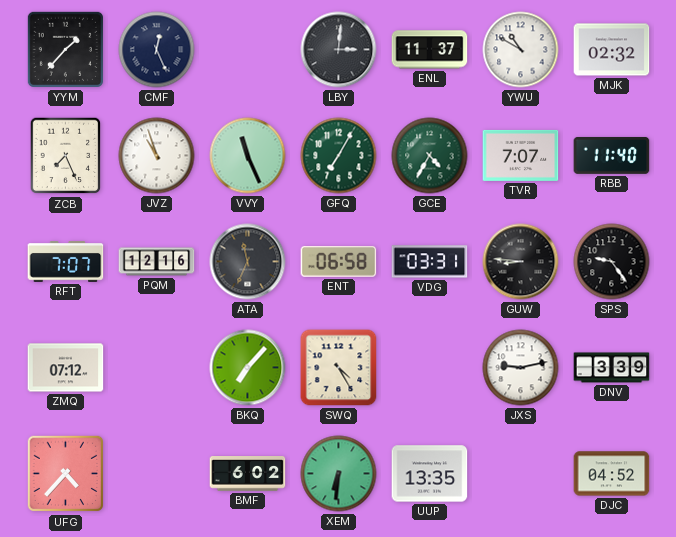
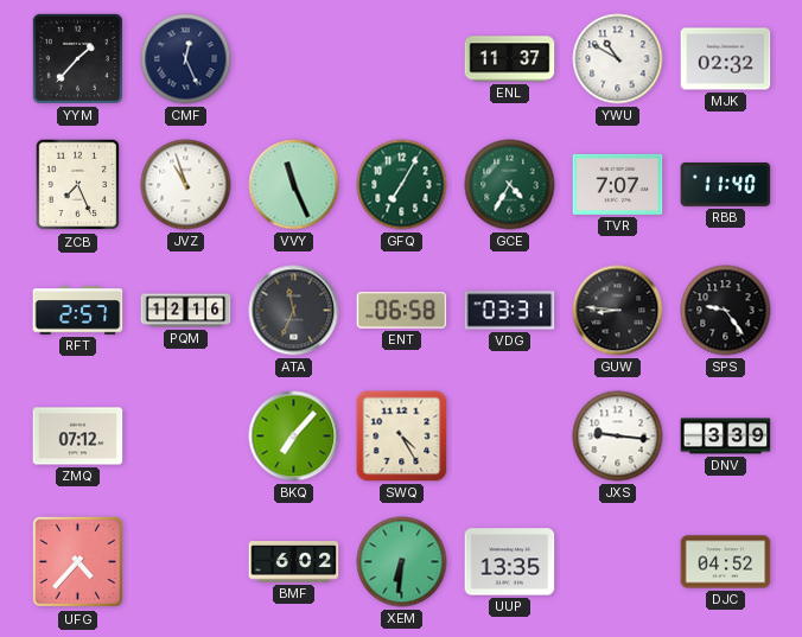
LBY: 3:01 -> none
RFT: 7:07 -> 2:57
JXS: 9:13 -> 9:16
